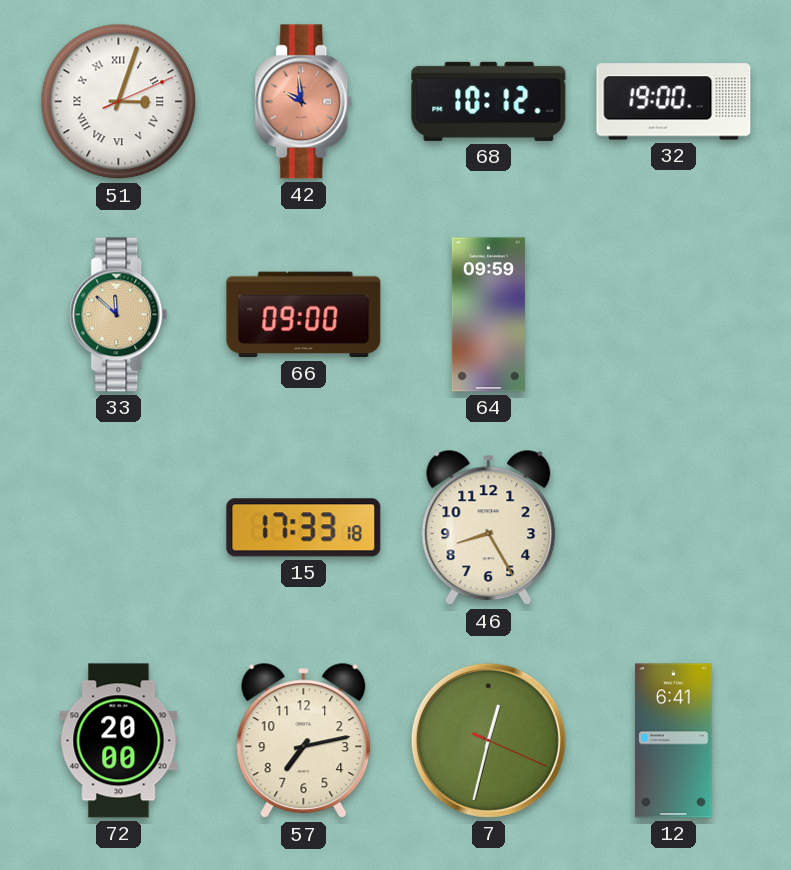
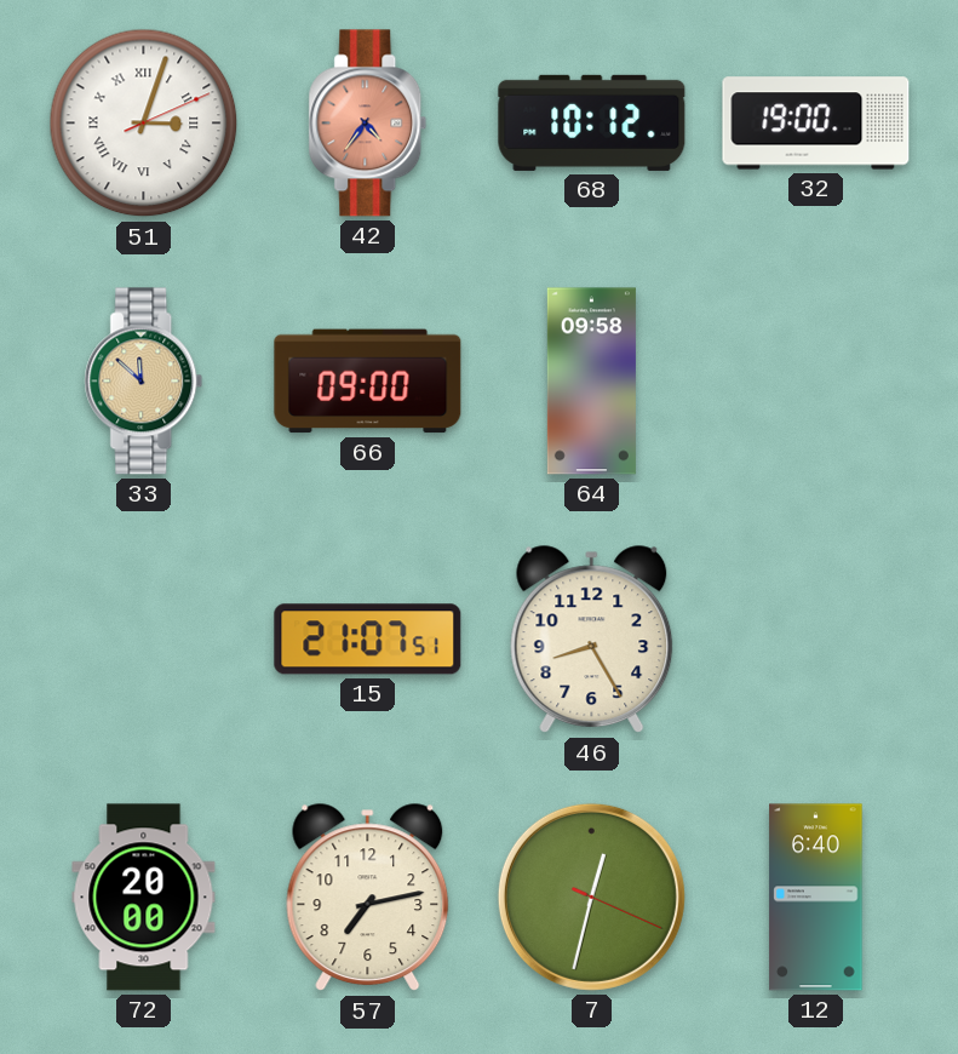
42: 9:59 -> 4:36
64: 09:59 -> 09:58
15: 17:33 -> 21:07
12: 6:41 -> 6:40
